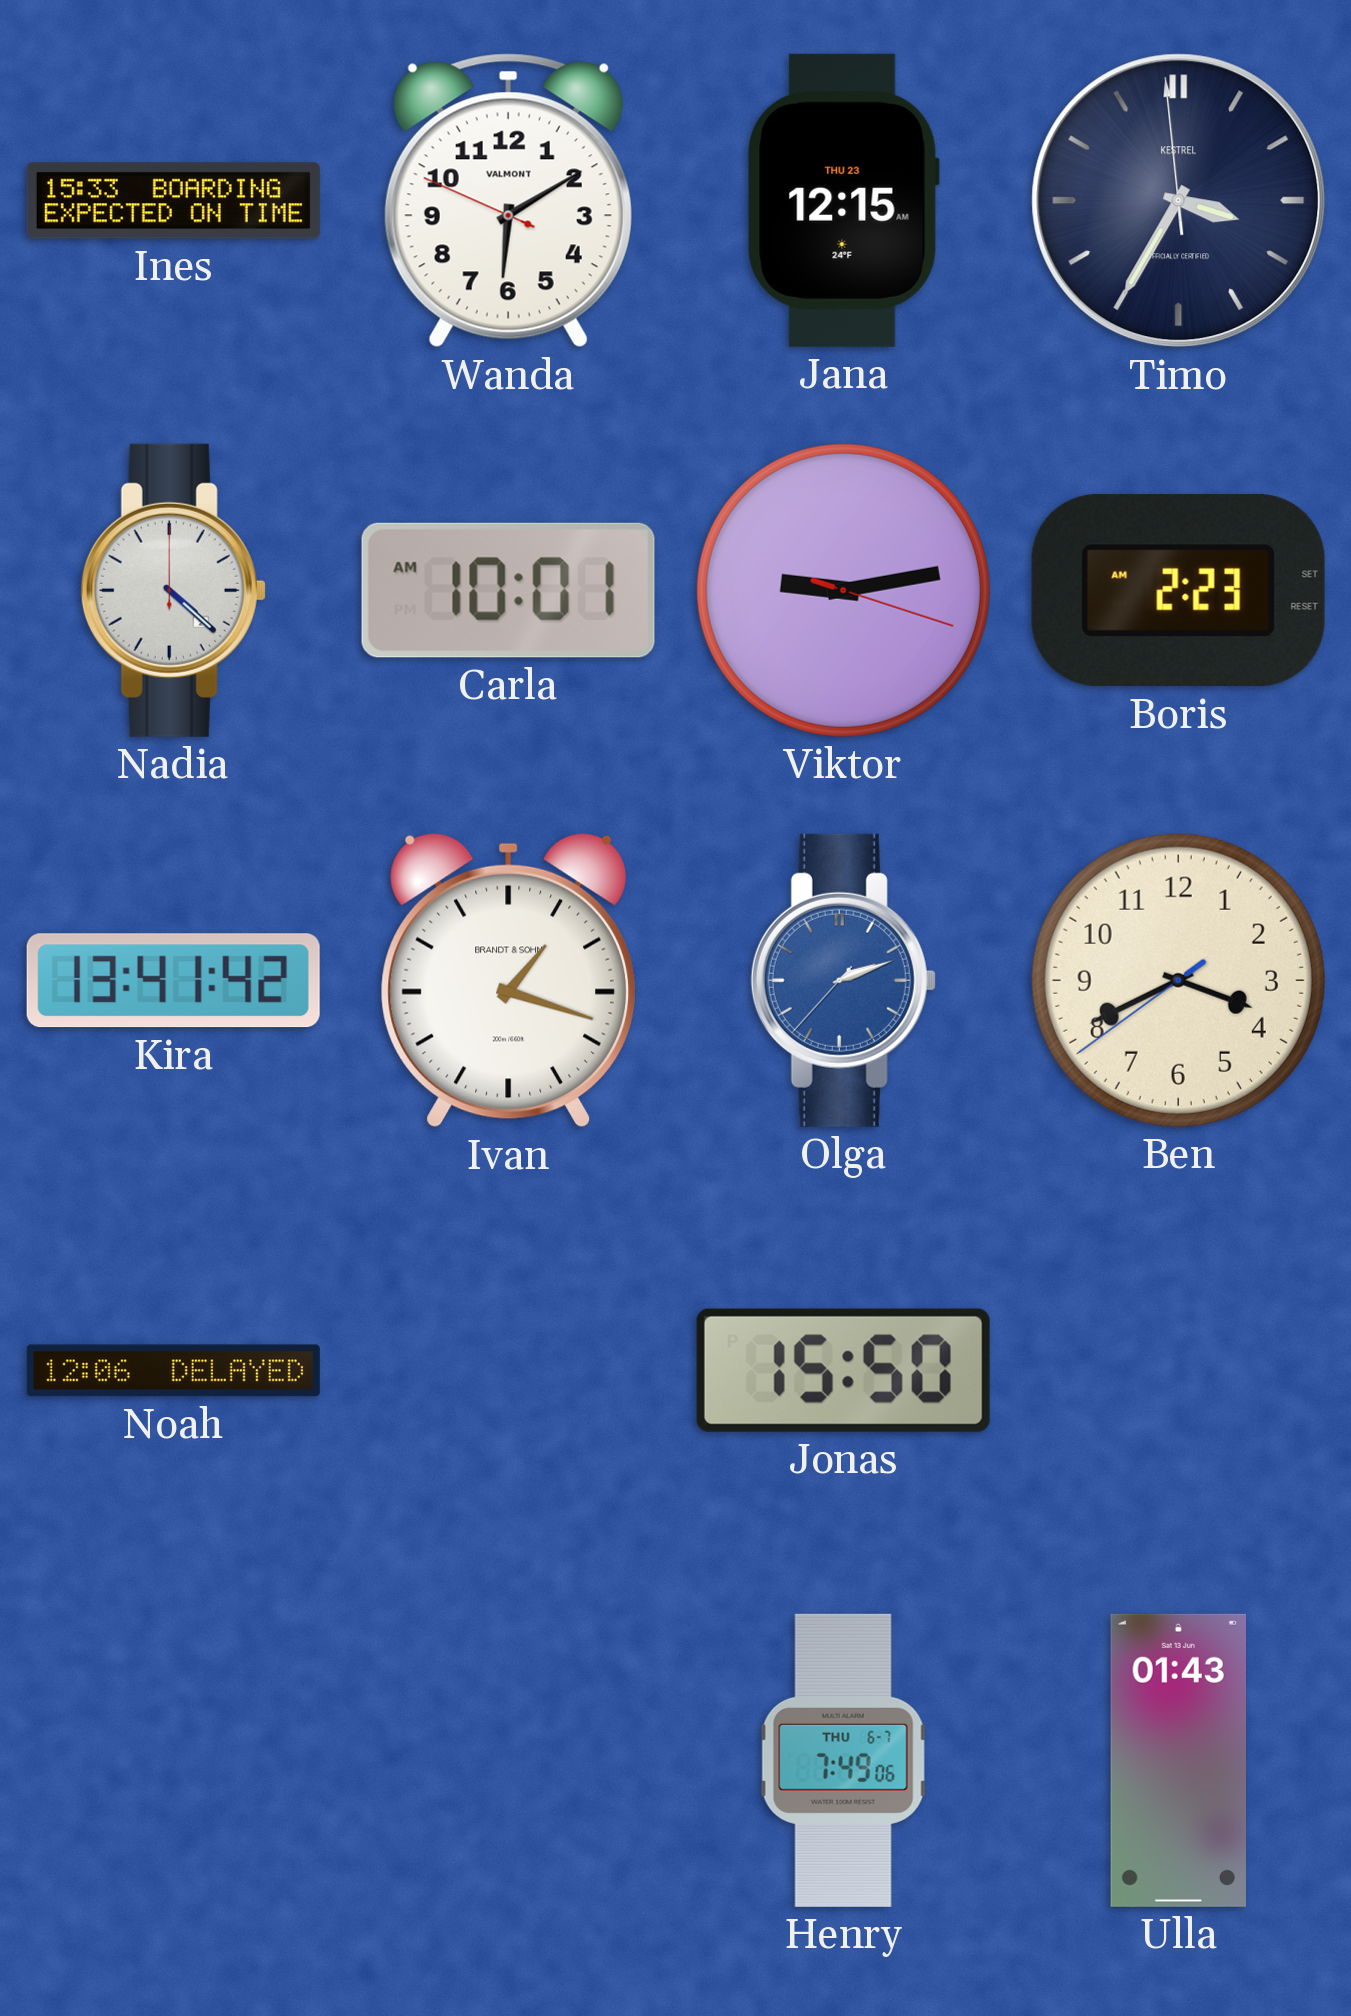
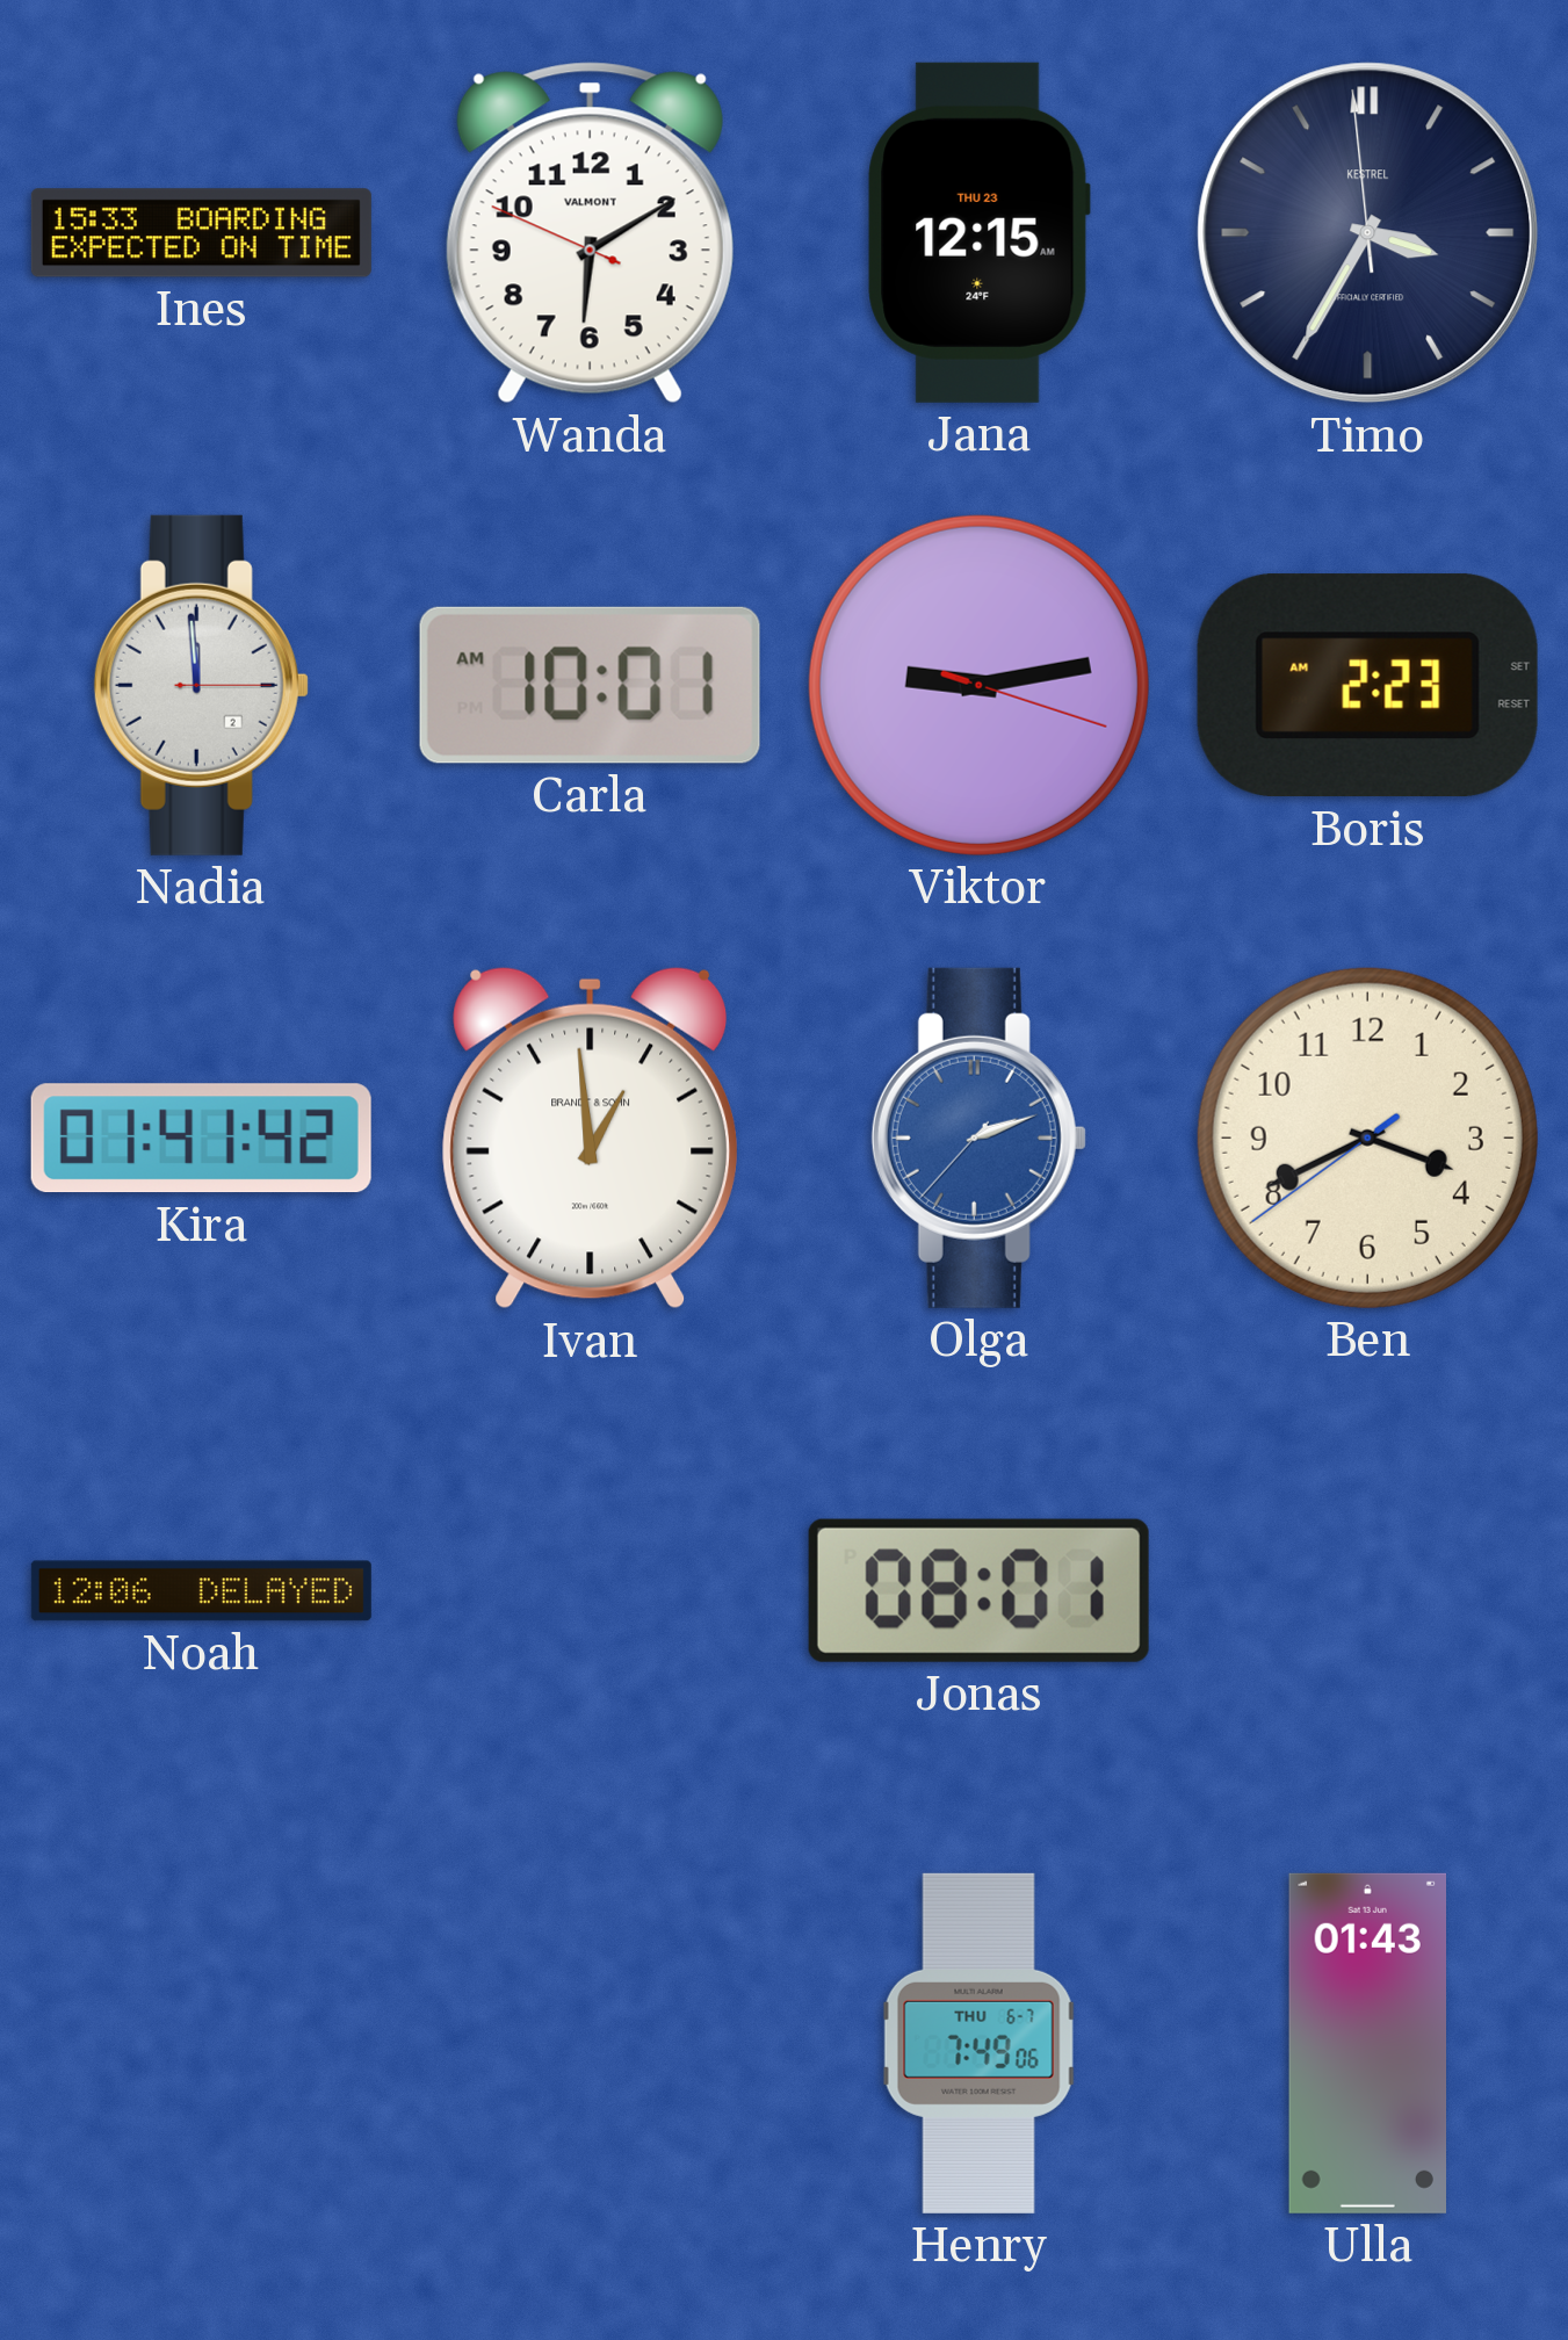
Nadia: 4:22 -> 11:59
Kira: 13:41 -> 01:41
Ivan: 1:18 -> 12:59
Jonas: 15:50 -> 08:01
